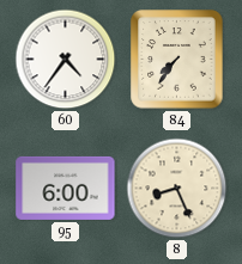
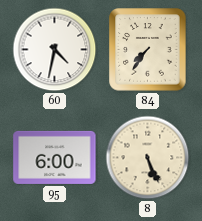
60: 4:36 -> 4:32
8: 8:26 -> 5:26
